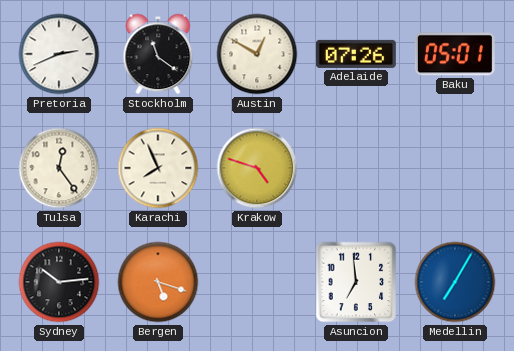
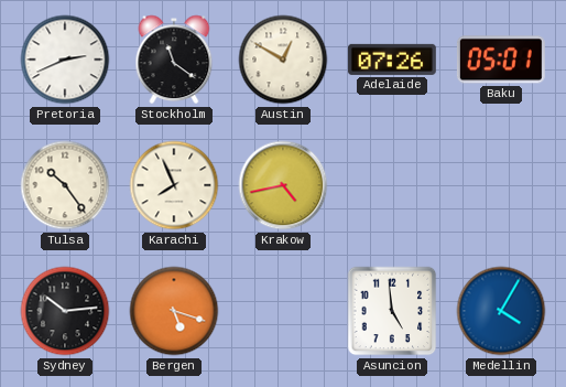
Tulsa: 12:24 -> 10:24
Krakow: 4:48 -> 4:43
Asuncion: 6:59 -> 4:59
Medellin: 7:05 -> 4:05
